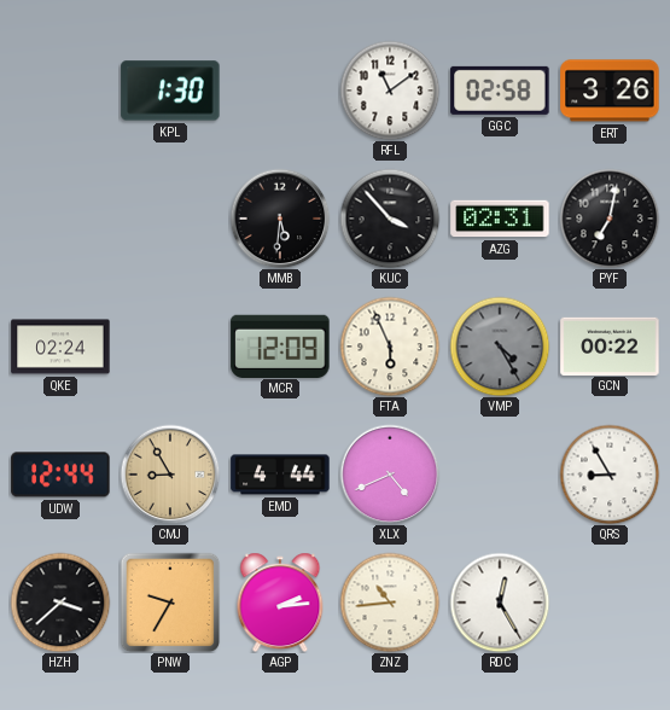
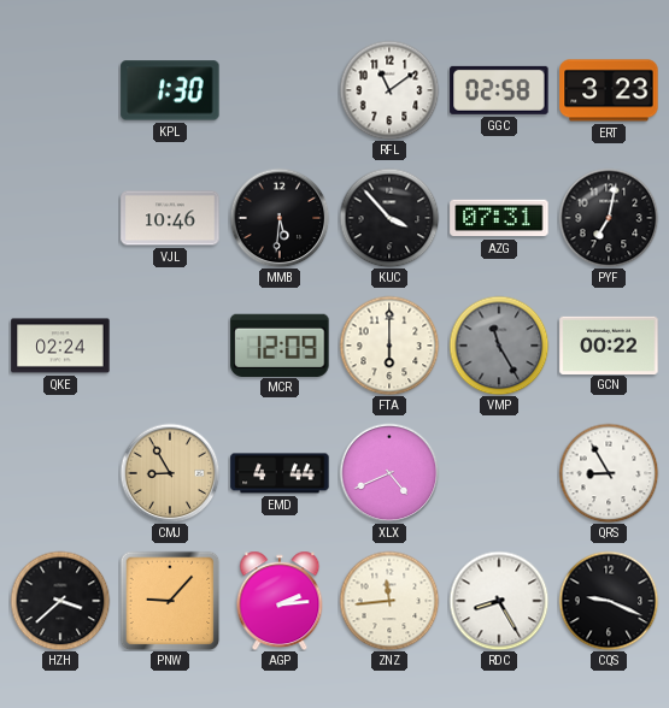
ERT: 3:26 -> 3:23
VJL: none -> 10:46
AZG: 02:31 -> 07:31
FTA: 5:56 -> 6:00
VMP: 4:25 -> 11:25
UDW: 12:44 -> none
PNW: 9:35 -> 9:07
ZNZ: 10:44 -> 11:44
RDC: 12:25 -> 8:25
CQS: none -> 9:19
